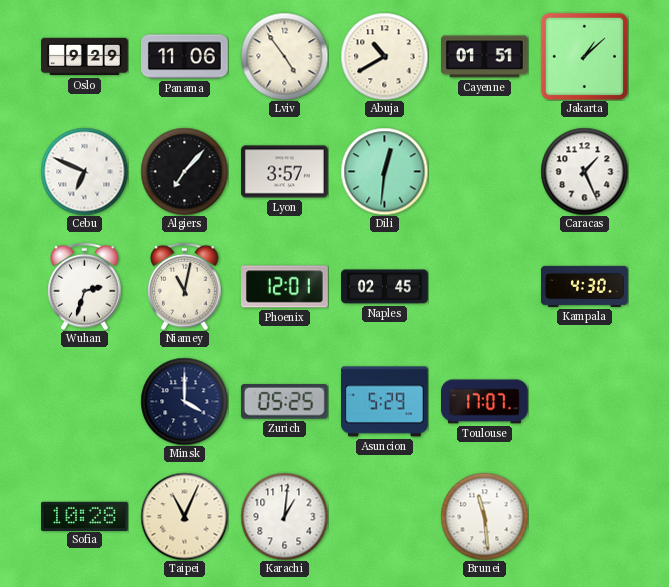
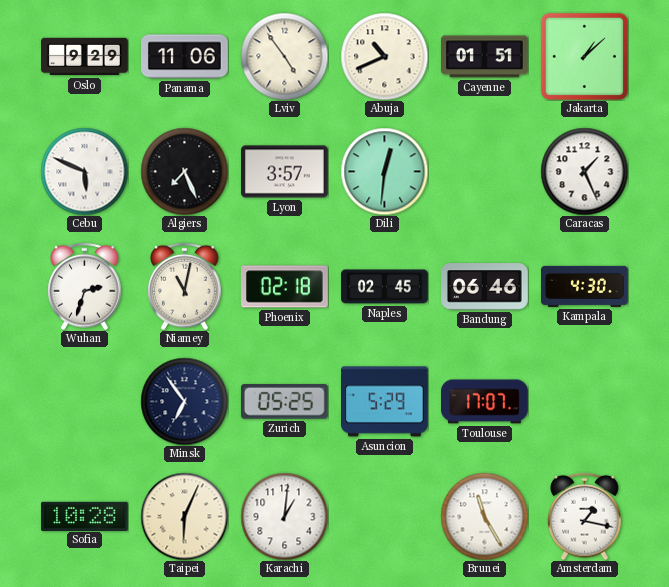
Abuja: 10:40 -> 10:41
Cebu: 6:49 -> 5:49
Algiers: 7:07 -> 7:26
Phoenix: 12:01 -> 02:18
Bandung: none -> 06:46
Minsk: 4:00 -> 6:54
Taipei: 11:04 -> 6:04
Brunei: 11:29 -> 11:25
Amsterdam: none -> 1:17
